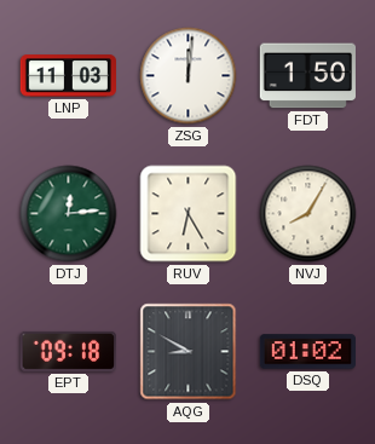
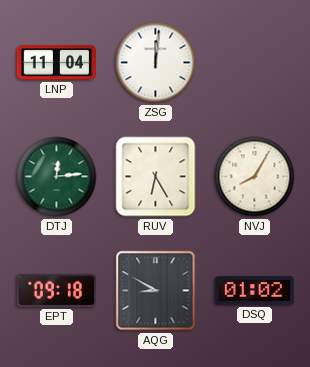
LNP: 11:03 -> 11:04
FDT: 1:50 -> none
